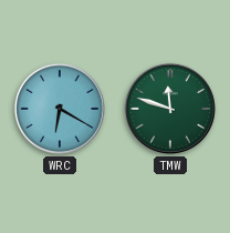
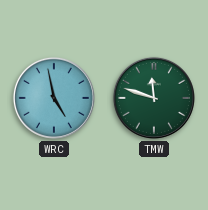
WRC: 6:20 -> 4:58
